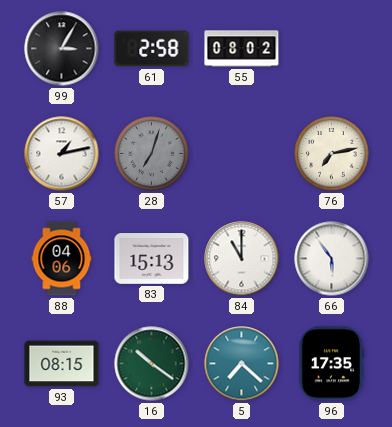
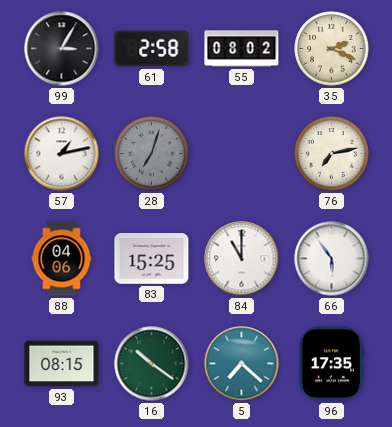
35: none -> 2:19
83: 15:13 -> 15:25
